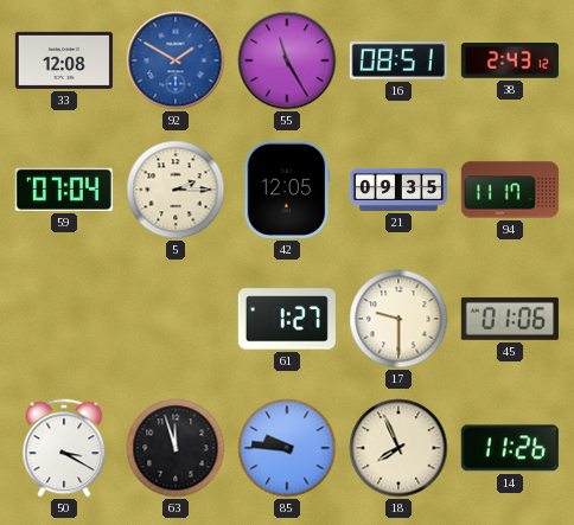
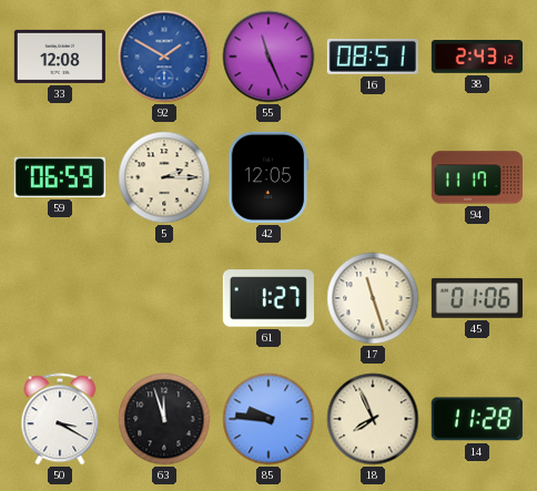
55: 11:25 -> 11:26
59: 07:04 -> 06:59
21: 09:35 -> none
17: 9:30 -> 11:27
14: 11:26 -> 11:28
